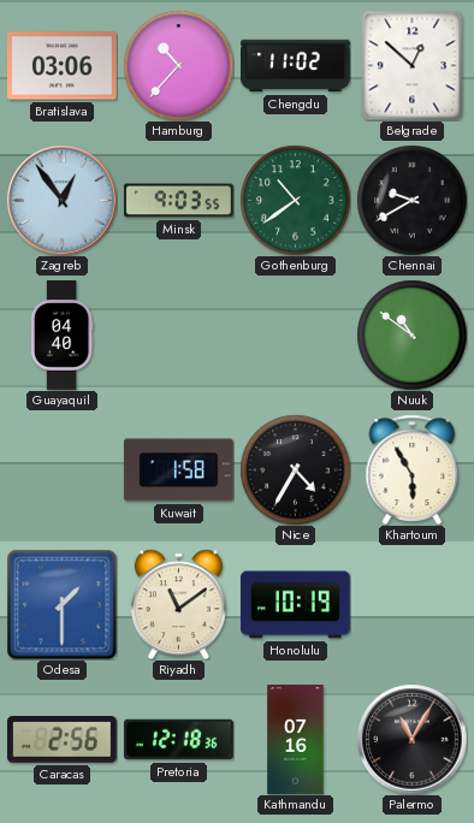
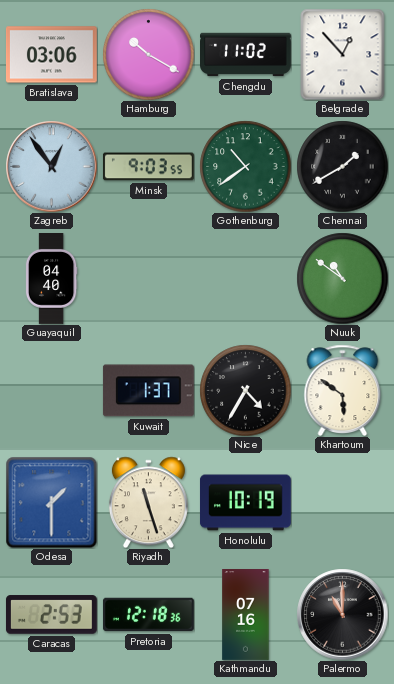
Hamburg: 10:37 -> 10:20
Belgrade: 12:52 -> 12:53
Chennai: 9:40 -> 1:40
Kuwait: 1:58 -> 1:37
Khartoum: 5:55 -> 5:51
Riyadh: 11:09 -> 11:27
Caracas: 2:56 -> 2:53
Palermo: 11:05 -> 11:00
